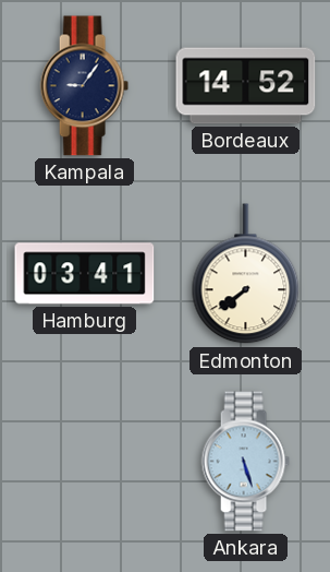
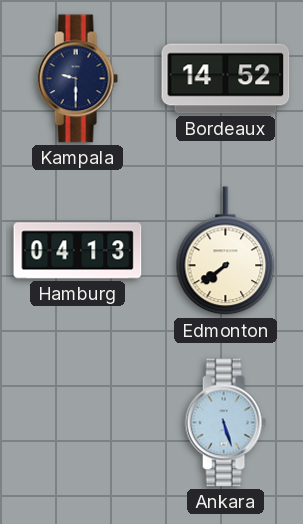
Kampala: 9:06 -> 9:30
Hamburg: 03:41 -> 04:13
